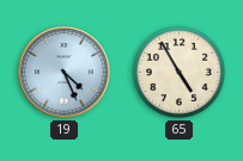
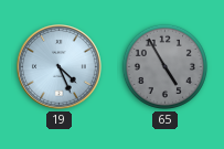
65 dial: cream -> grey
